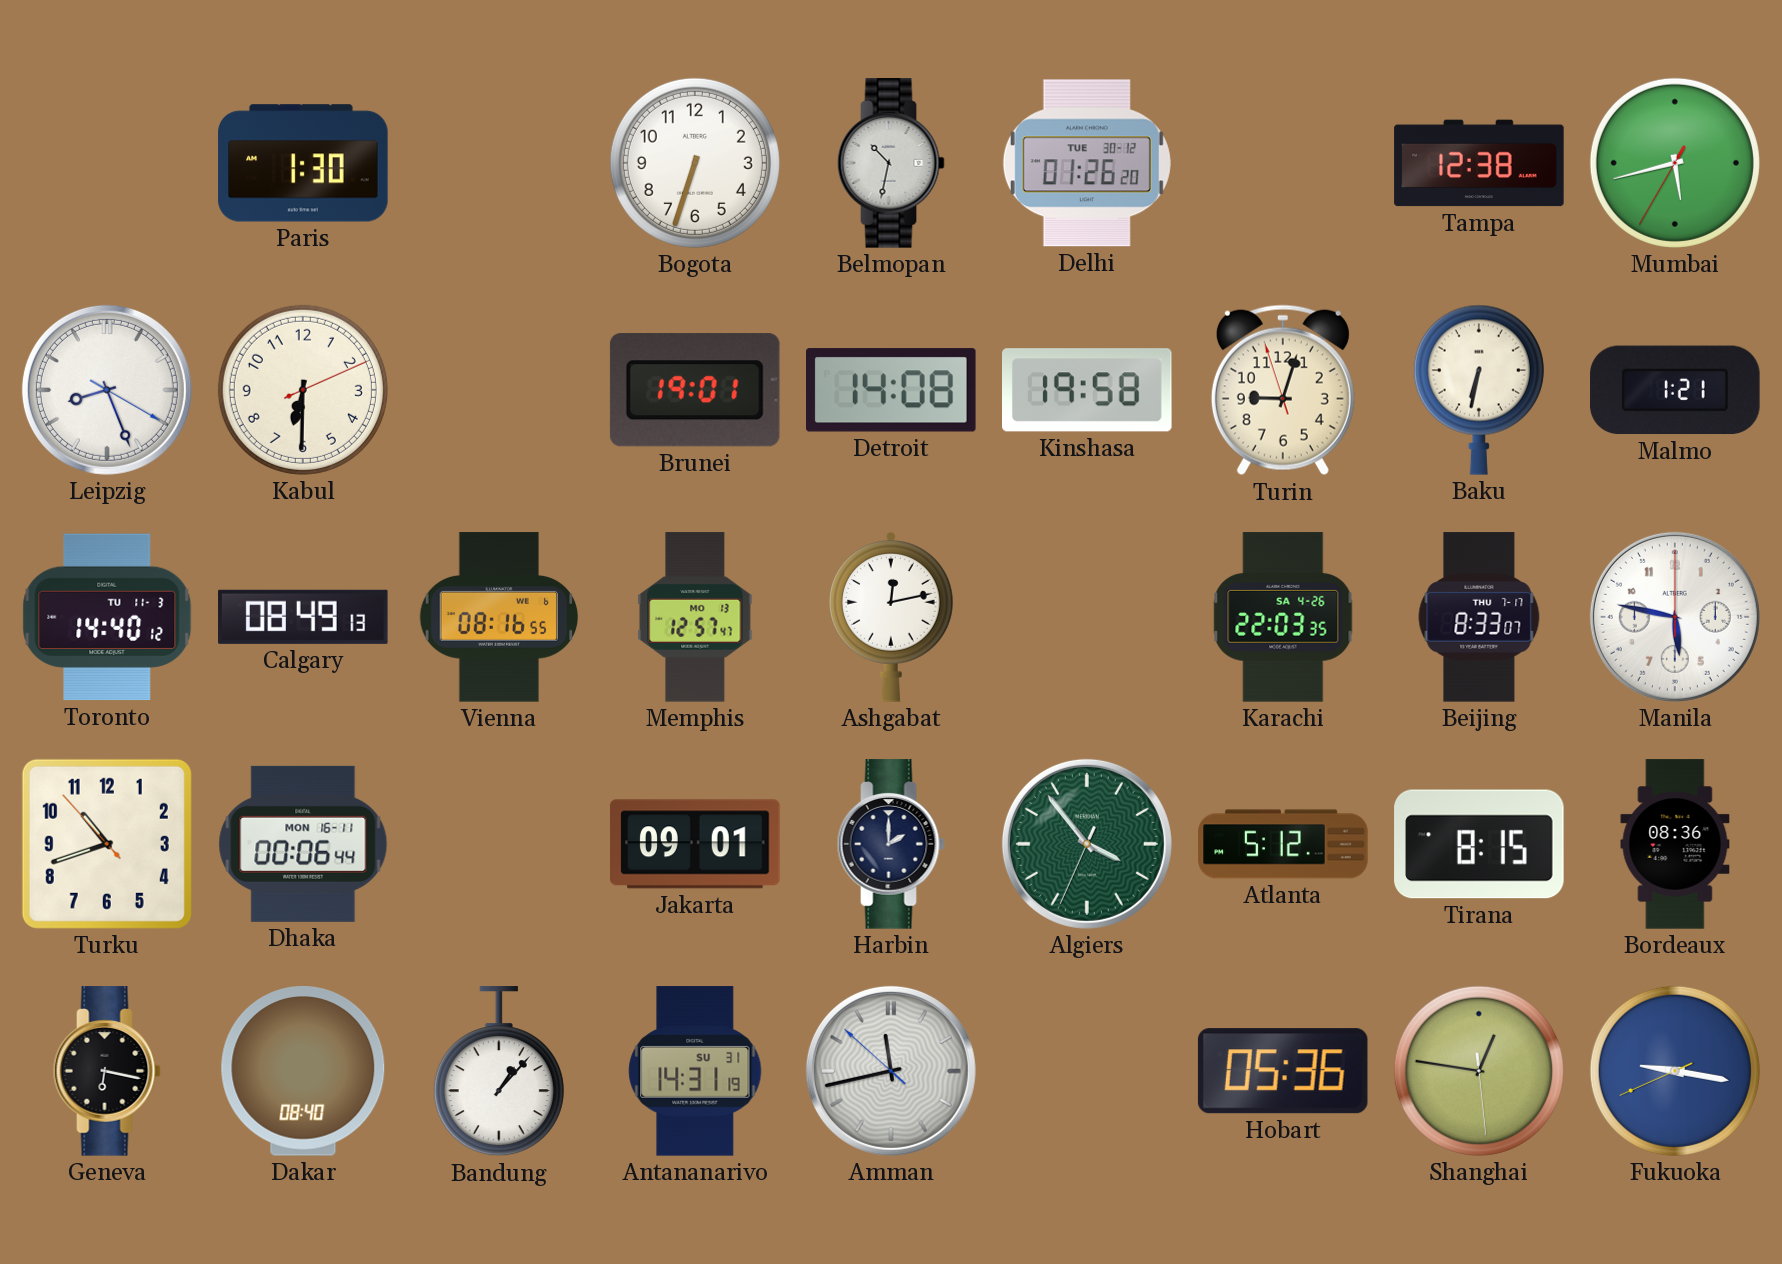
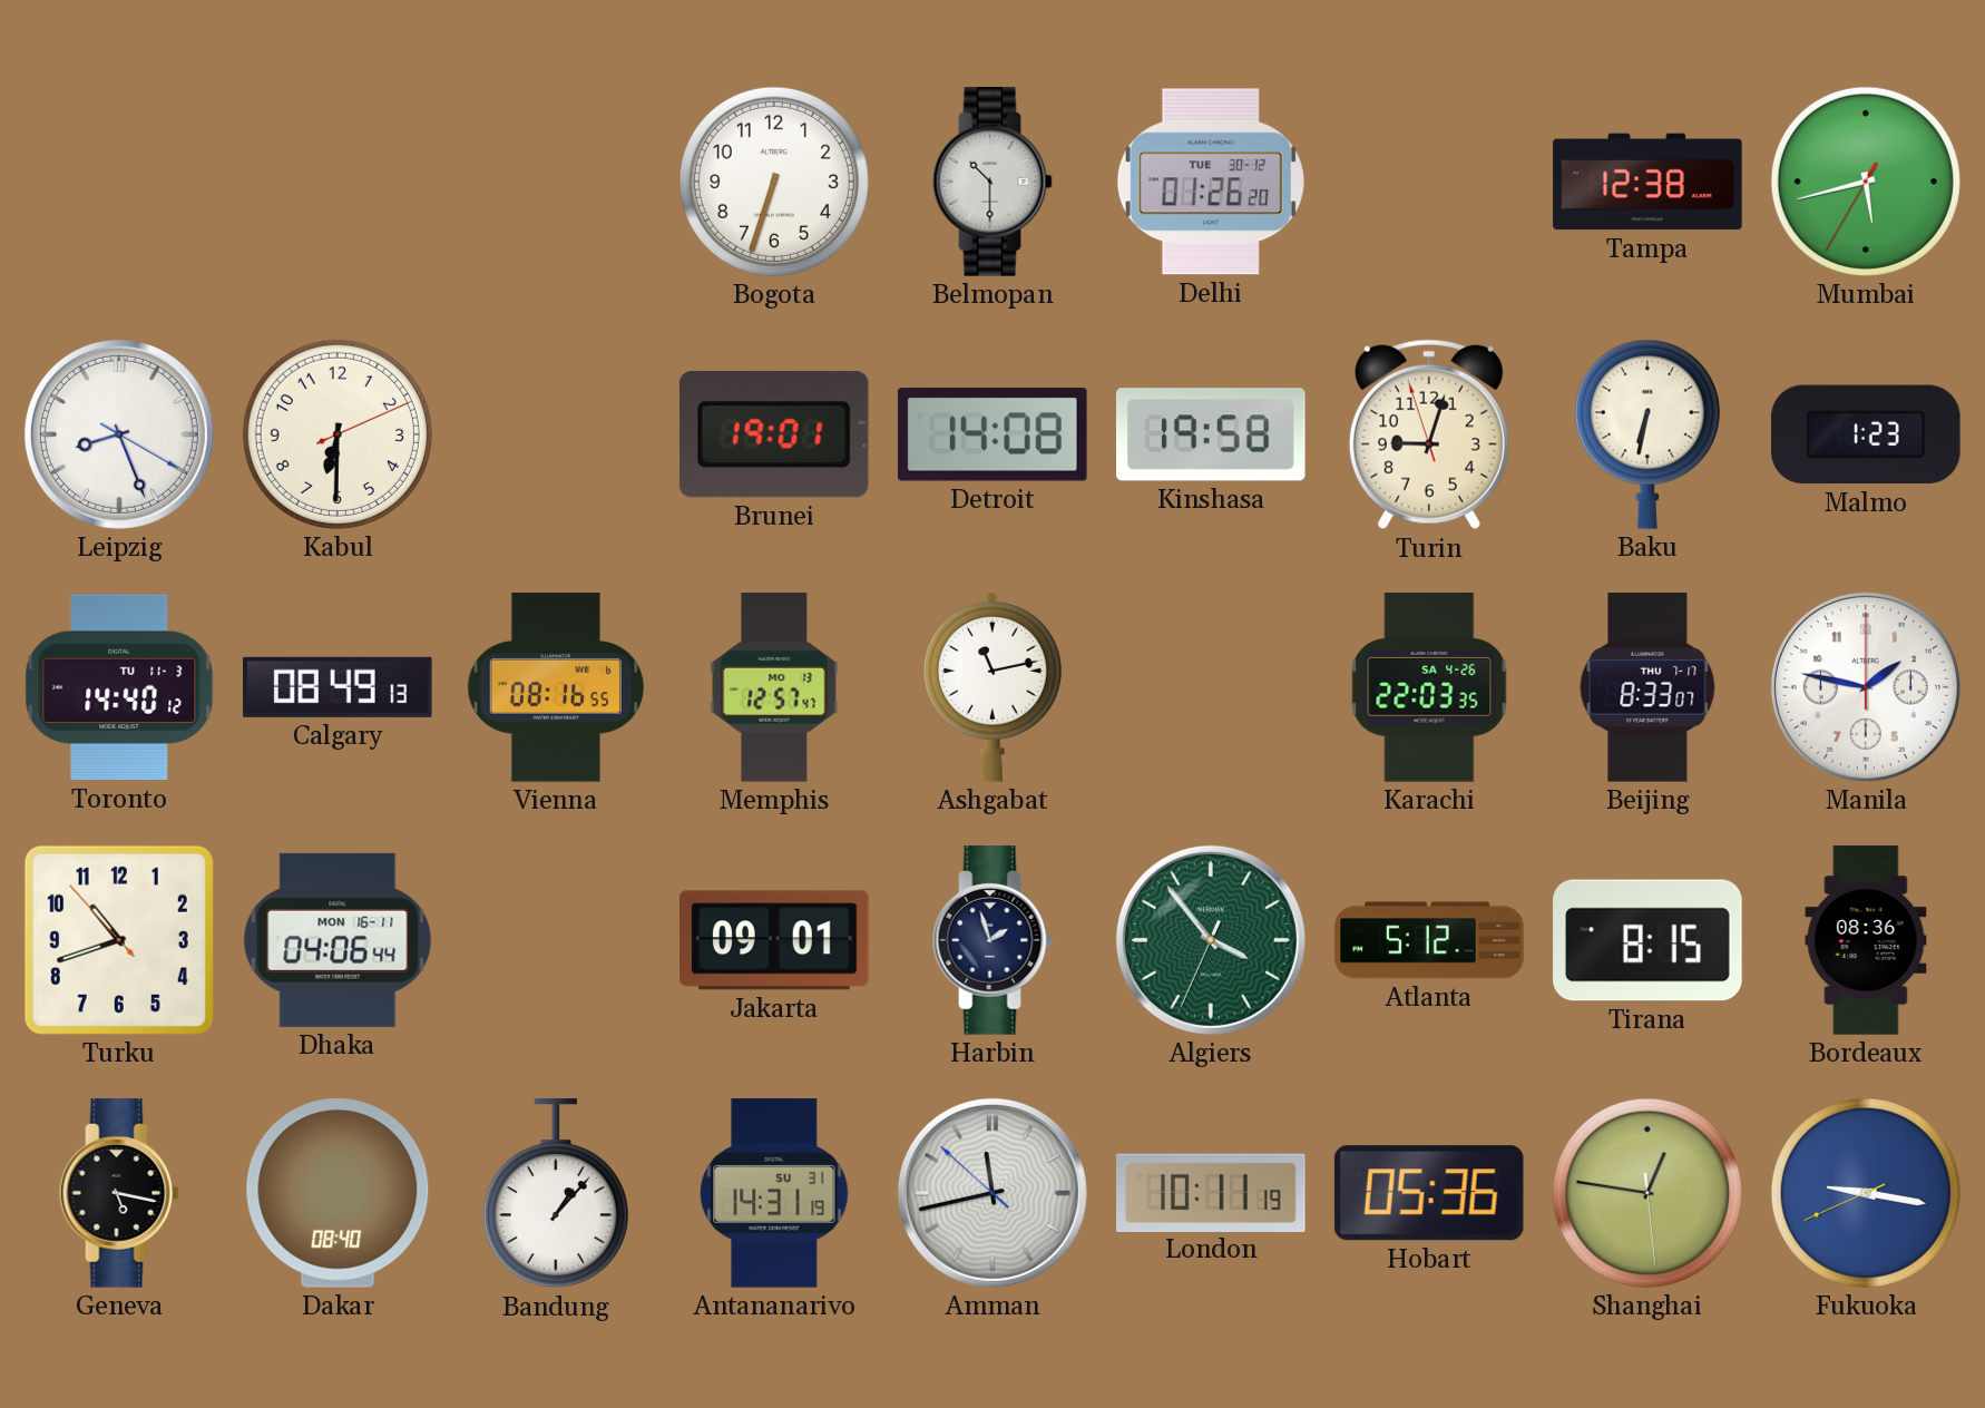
Paris: 1:30 -> none
Belmopan: 10:32 -> 10:30
Malmo: 1:21 -> 1:23
Ashgabat: 12:13 -> 11:13
Manila: 5:47 -> 1:47
Dhaka: 00:06 -> 04:06
Harbin: 2:00 -> 1:57
Geneva: 6:17 -> 5:17
London: none -> 10:11
